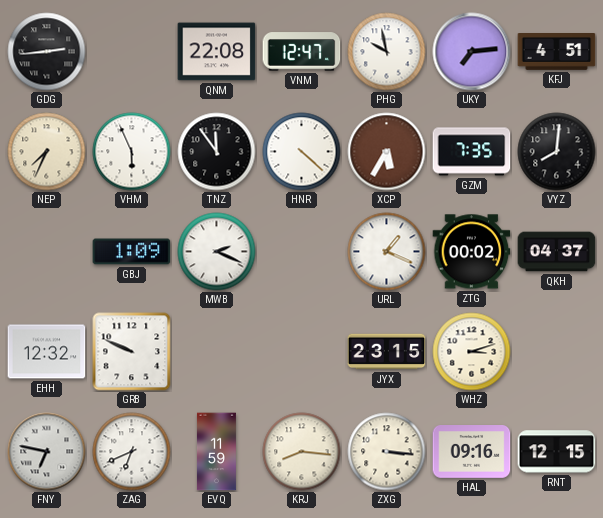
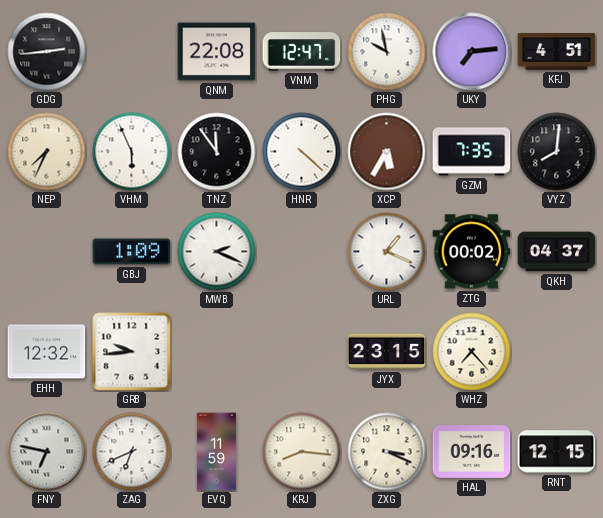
GRB: 9:49 -> 9:44
WHZ: 3:12 -> 7:23
ZXG: 3:16 -> 3:19
